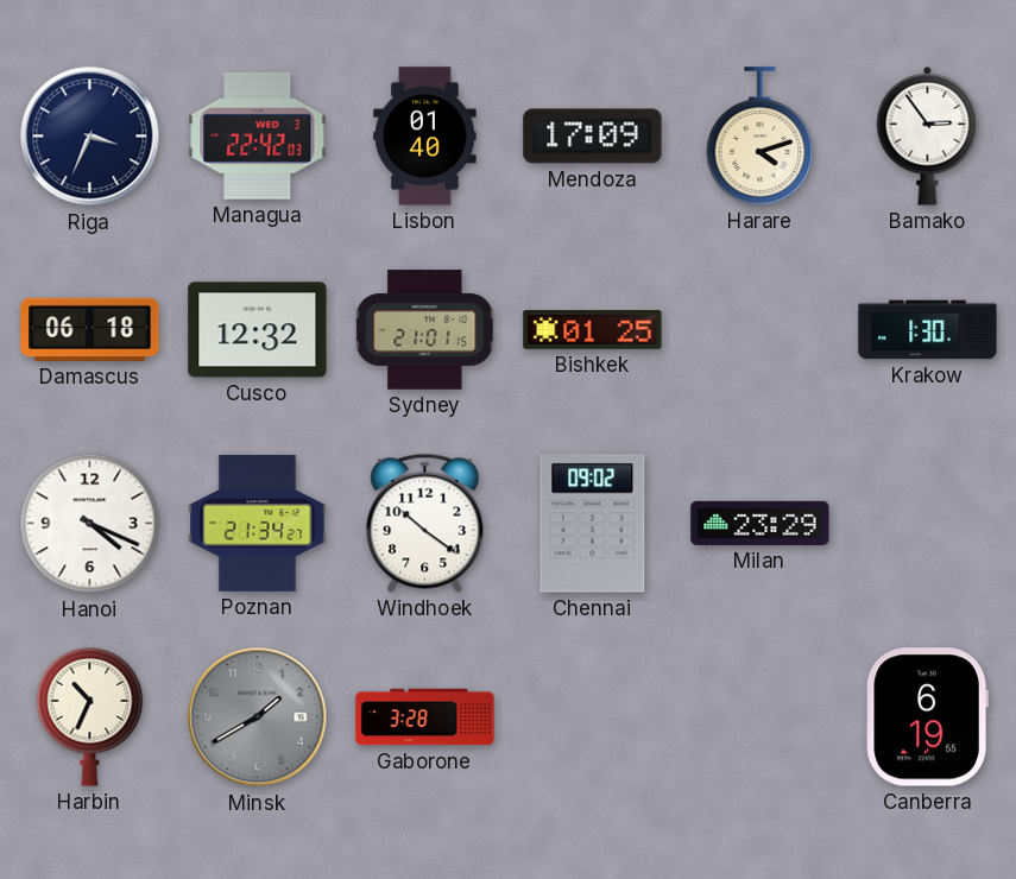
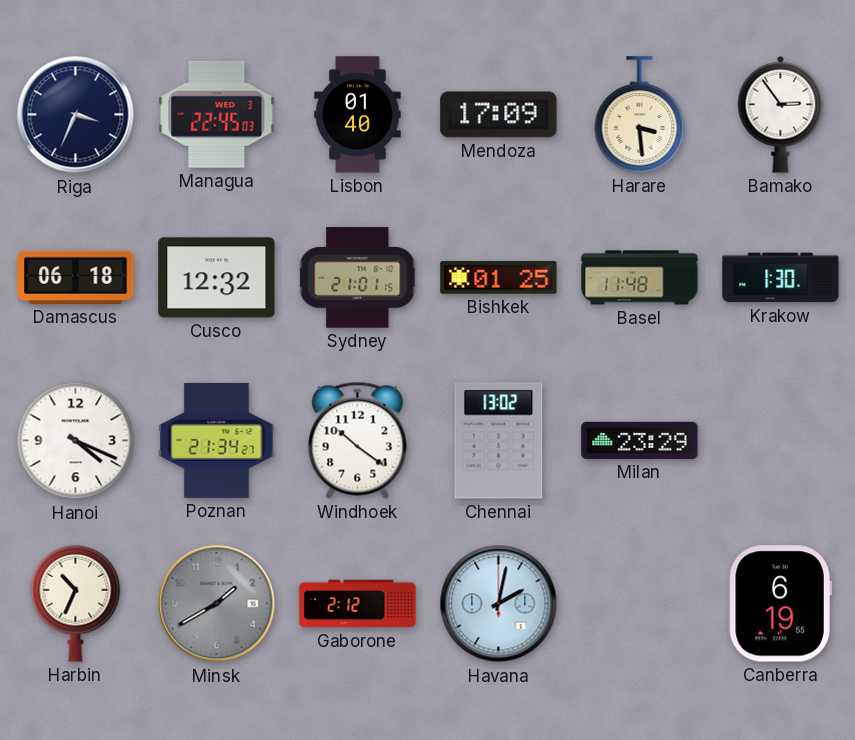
Managua: 22:42 -> 22:45
Harare: 4:12 -> 3:29
Basel: none -> 11:48
Chennai: 09:02 -> 13:02
Gaborone: 3:28 -> 2:12
Havana: none -> 2:02
